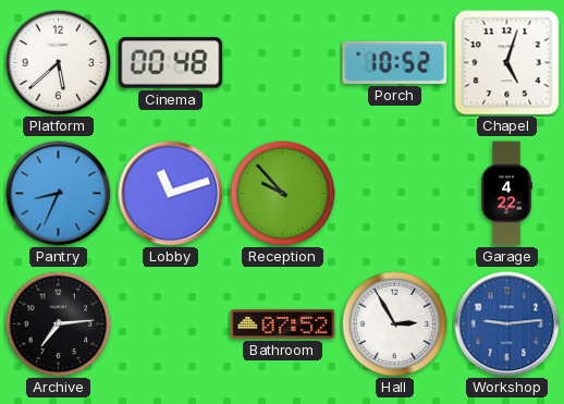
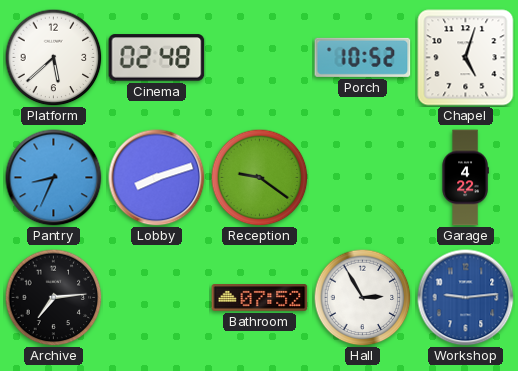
Cinema: 00:48 -> 02:48
Lobby: 11:12 -> 8:12
Reception: 9:53 -> 9:21
